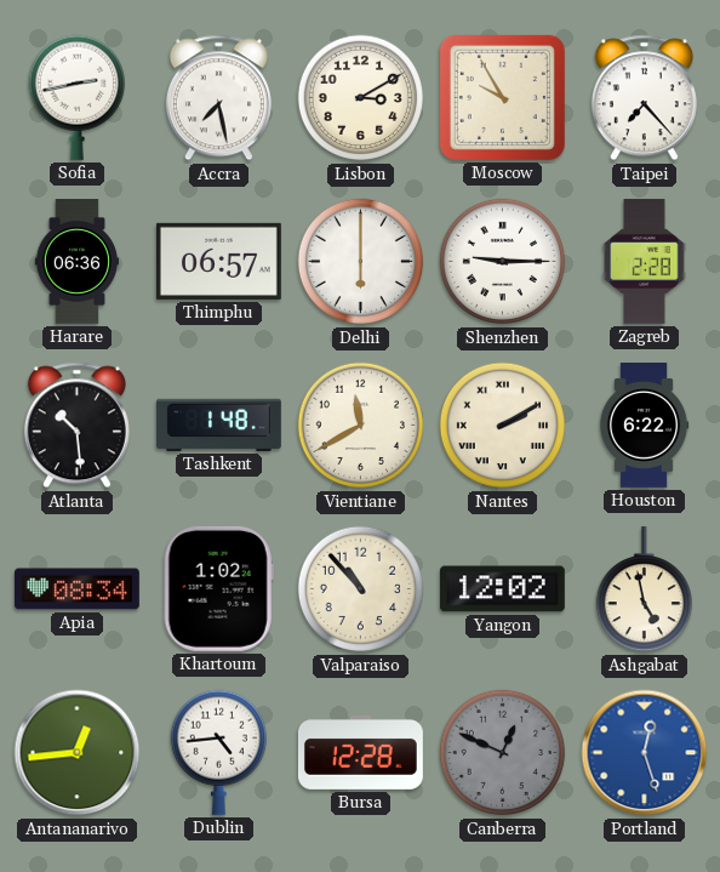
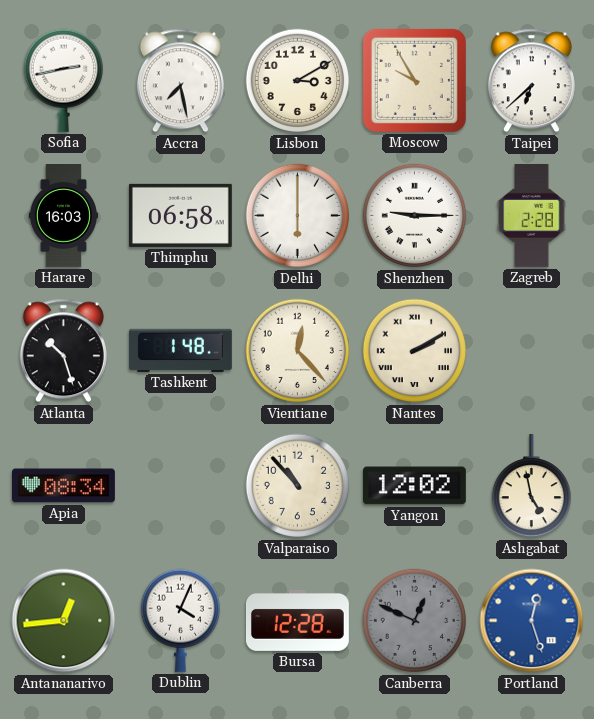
Taipei: 7:23 -> 6:38
Harare: 06:36 -> 16:03
Thimphu: 06:57 -> 06:58
Atlanta: 10:29 -> 10:27
Vientiane: 11:40 -> 12:23
Houston: 6:22 -> none
Khartoum: 1:02 -> none
Dublin: 4:44 -> 4:04
